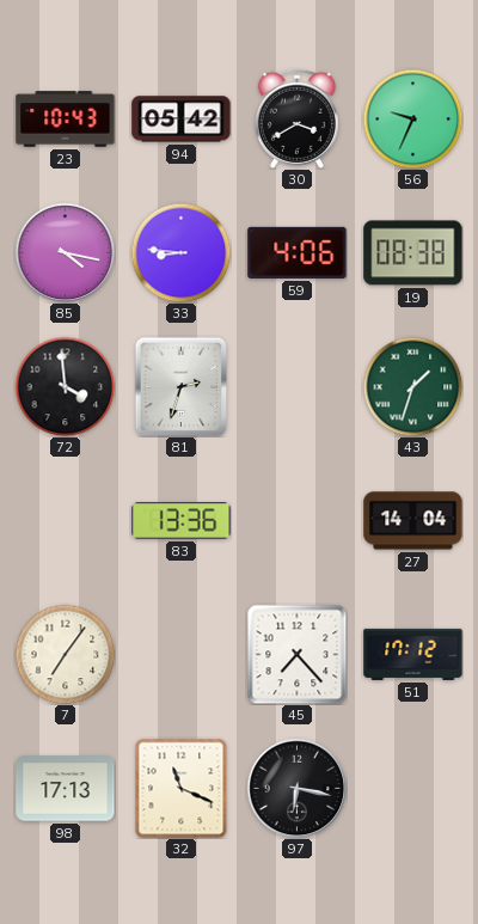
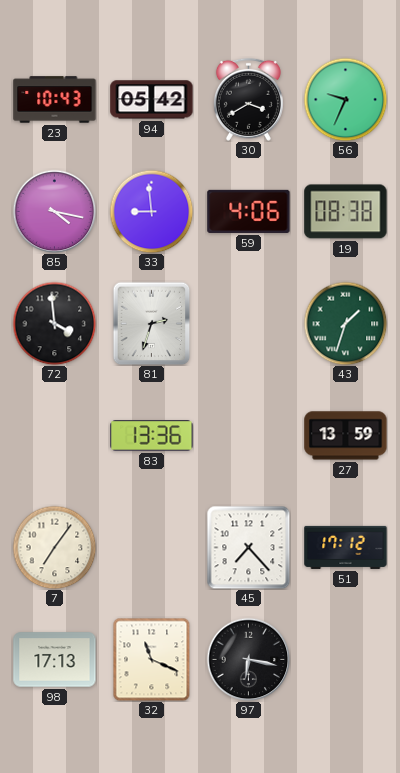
33: 8:46 -> 8:59
27: 14:04 -> 13:59
